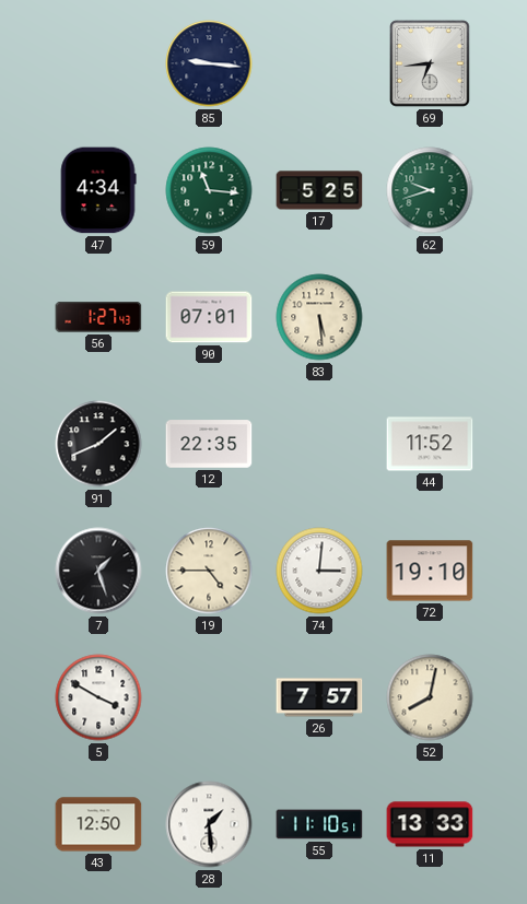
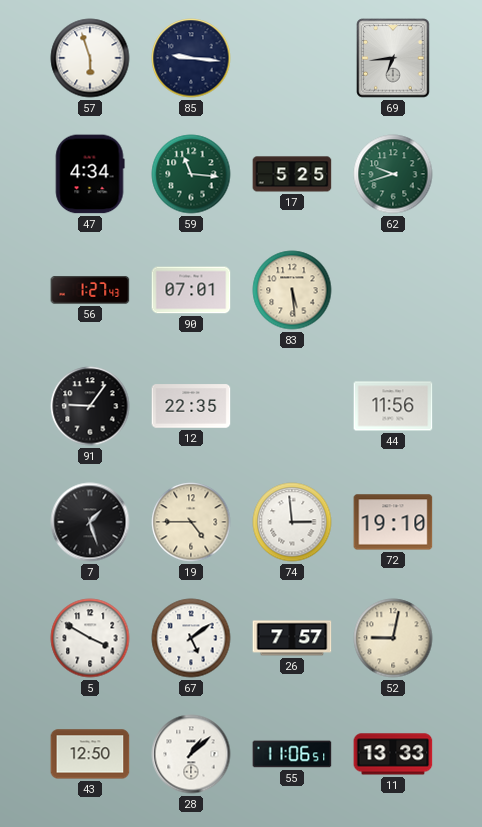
57: none -> 5:57
91: 1:41 -> 9:06
44: 11:52 -> 11:56
74: 3:01 -> 2:59
67: none -> 5:09
52: 8:02 -> 9:02
28: 1:29 -> 1:08
55: 11:10 -> 11:06
